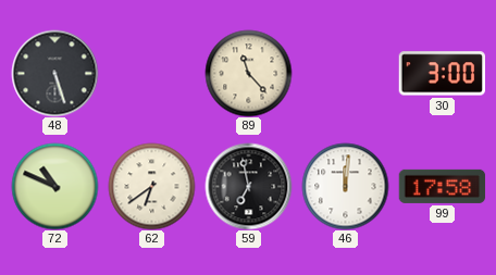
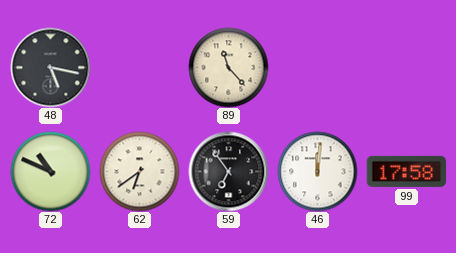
48: 5:27 -> 5:17
30: 3:00 -> none
59: 6:58 -> 6:54
